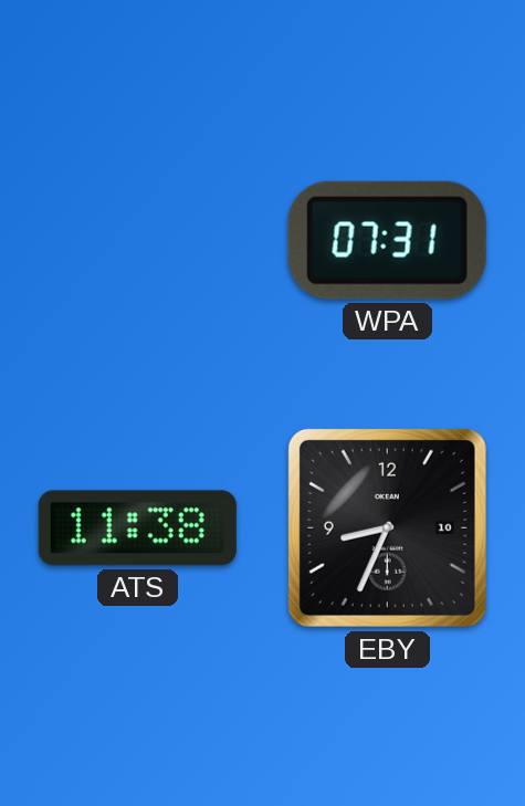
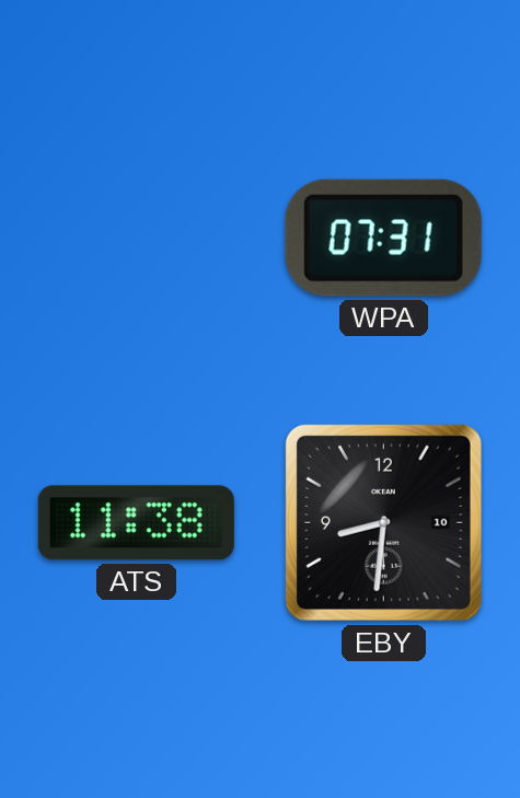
EBY: 8:34 -> 8:31
